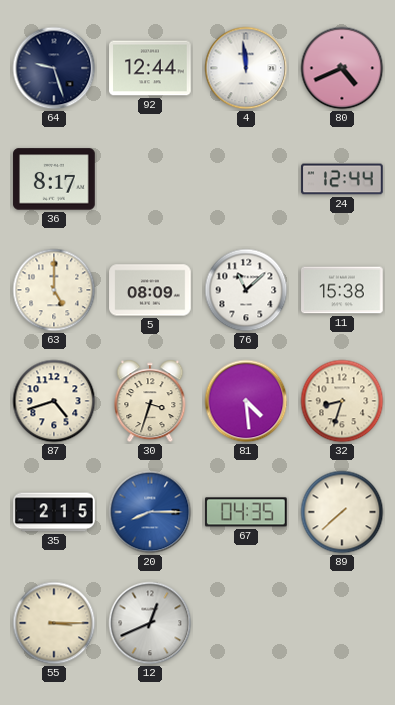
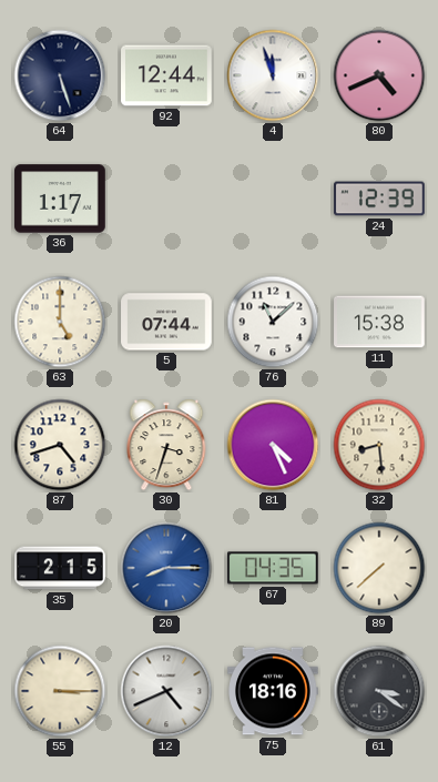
64: 9:27 -> 5:27
4: 11:59 -> 11:57
36: 8:17 -> 1:17
24: 12:44 -> 12:39
5: 08:09 -> 07:44
81: 4:29 -> 4:26
32: 8:33 -> 8:29
12: 12:41 -> 4:41
75: none -> 18:16
61: none -> 3:21
